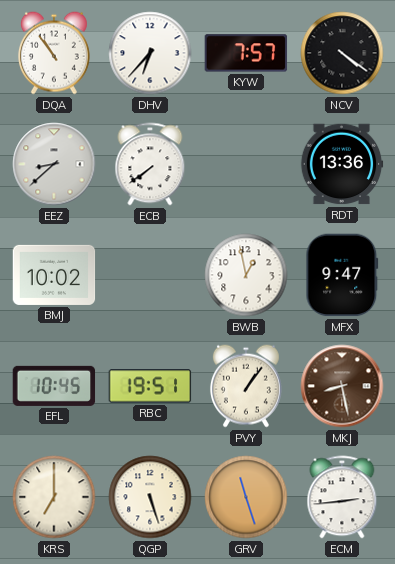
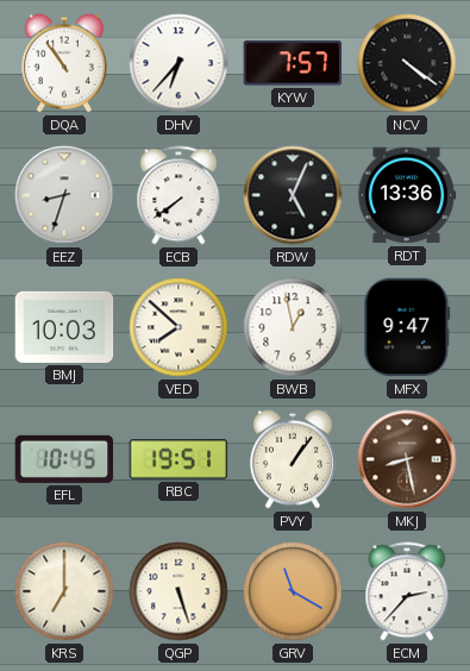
EEZ: 8:38 -> 8:33
RDW: none -> 5:04
BMJ: 10:02 -> 10:03
VED: none -> 7:52
GRV: 11:27 -> 11:20
ECM: 2:44 -> 2:37
